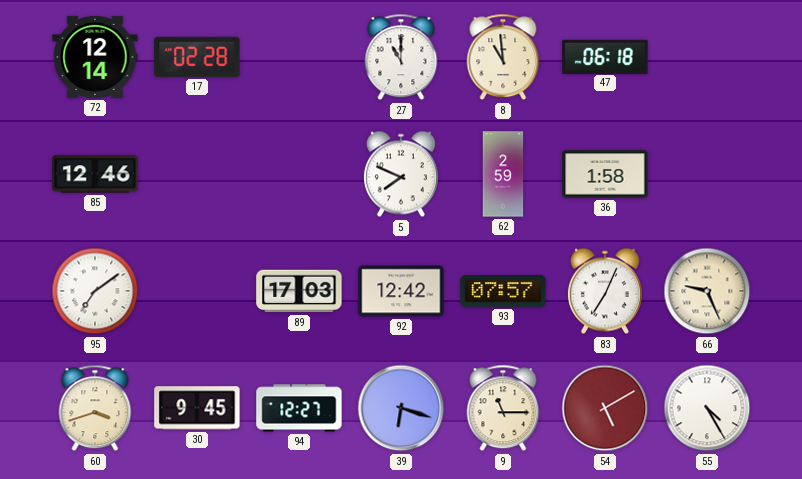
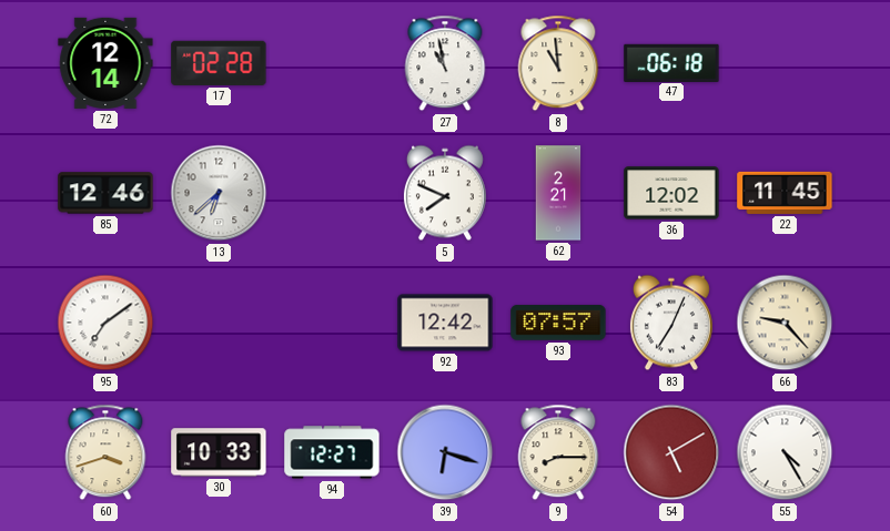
27: 11:00 -> 10:58
13: none -> 6:38
62: 2:59 -> 2:21
36: 1:58 -> 12:02
22: none -> 11:45
89: 17:03 -> none
66: 9:26 -> 9:23
30: 9:45 -> 10:33
9: 11:15 -> 8:15
